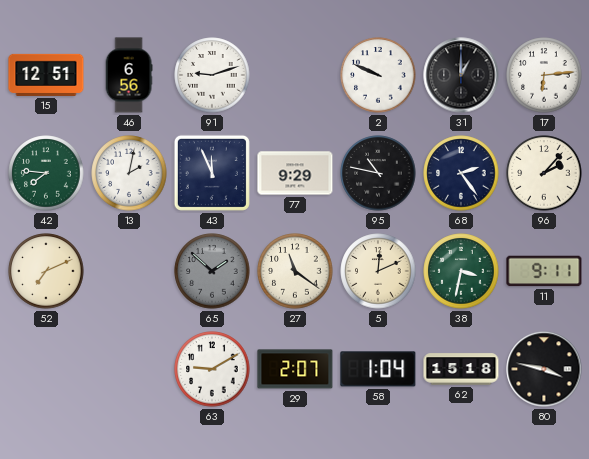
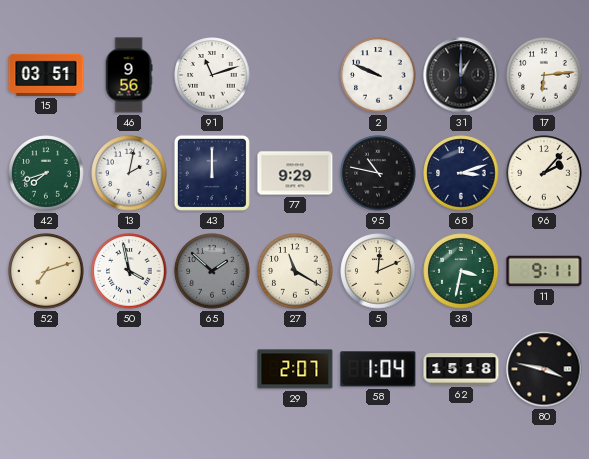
15: 12:51 -> 03:51
46: 6:56 -> 9:56
91: 9:12 -> 11:12
42: 7:46 -> 7:42
43: 11:56 -> 12:00
68: 2:24 -> 3:12
52: 7:11 -> 7:12
50: none -> 3:58
27: 11:21 -> 11:20
63: 9:10 -> none
